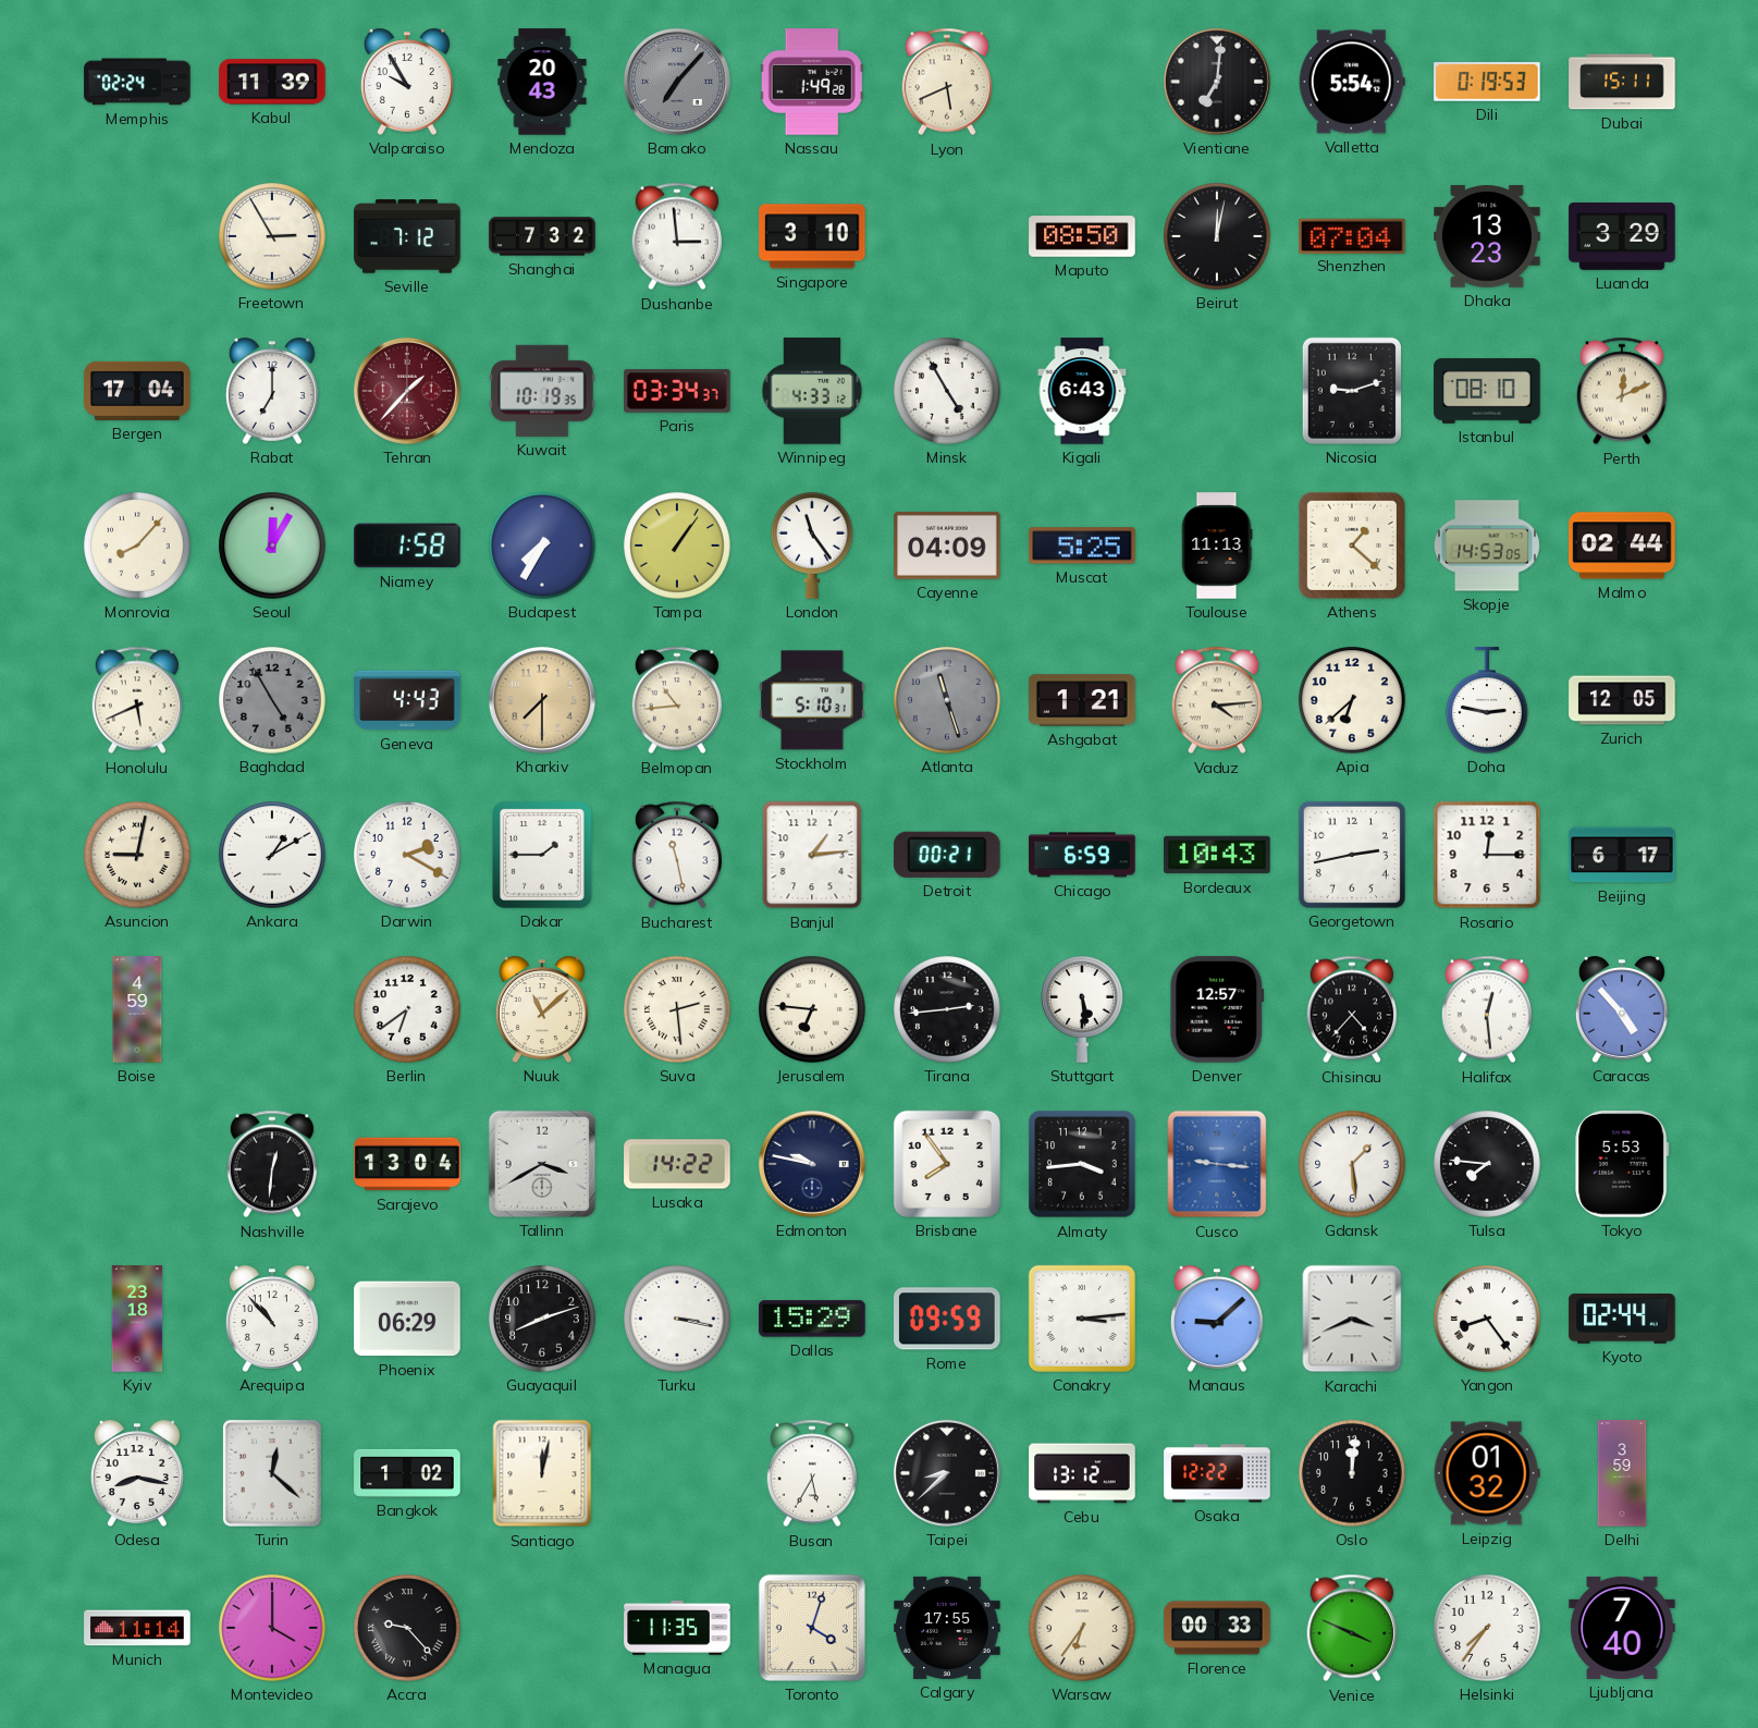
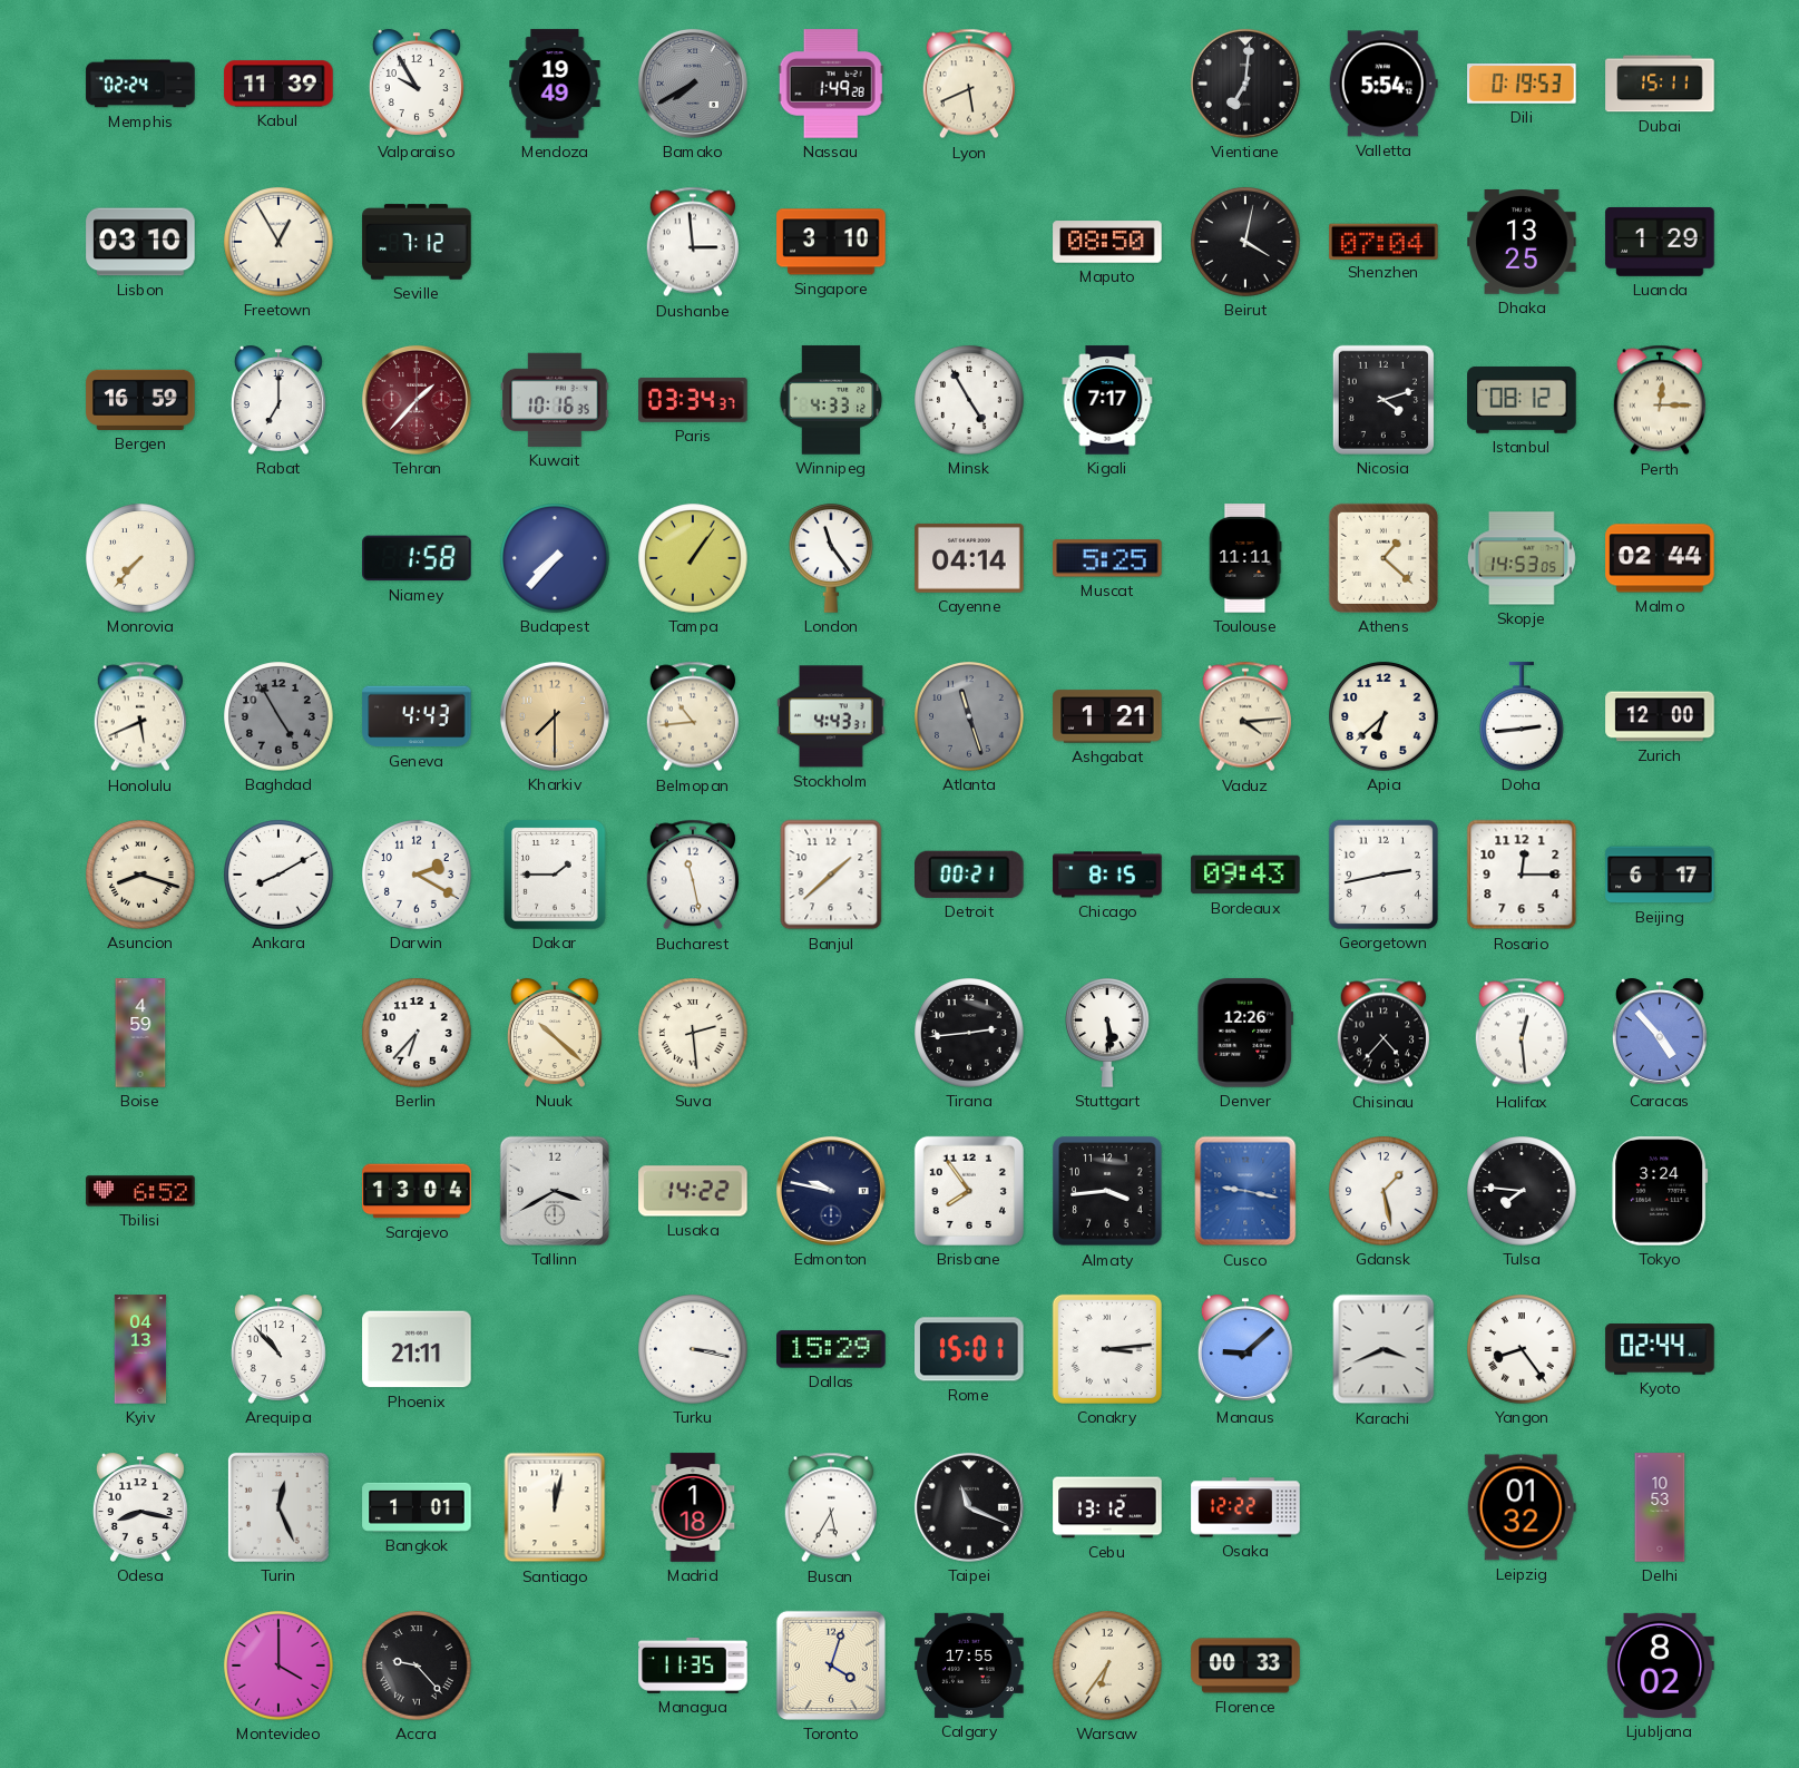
Mendoza: 20:43 -> 19:49
Bamako: 7:07 -> 7:40
Lisbon: none -> 03:10
Freetown: 2:55 -> 12:55
Shanghai: 7:32 -> none
Beirut: 12:02 -> 4:02
Dhaka: 13:23 -> 13:25
Luanda: 3:29 -> 1:29
Bergen: 17:04 -> 16:59
Kuwait: 10:19 -> 10:16
Kigali: 6:43 -> 7:17
Nicosia: 9:12 -> 4:12
Istanbul: 08:10 -> 08:12
Perth: 12:11 -> 12:15
Monrovia: 8:07 -> 7:37
Seoul: 12:05 -> none
Budapest: 7:35 -> 7:37
Cayenne: 04:09 -> 04:14
Toulouse: 11:13 -> 11:11
Stockholm: 5:10 -> 4:43
Doha: 2:47 -> 2:44
Zurich: 12:05 -> 12:00
Asuncion: 9:02 -> 8:18
Ankara: 1:10 -> 8:10
Banjul: 1:14 -> 1:38
Chicago: 6:59 -> 8:15
Bordeaux: 10:43 -> 09:43
Berlin: 6:39 -> 6:37
Nuuk: 11:08 -> 10:22
Jerusalem: 6:46 -> none
Denver: 12:57 -> 12:26
Tbilisi: none -> 6:52
Nashville: 12:31 -> none
Cusco: 9:16 -> 9:17
Gdansk: 1:29 -> 1:28
Tokyo: 5:53 -> 3:24
Kyiv: 23:18 -> 04:13
Phoenix: 06:29 -> 21:11
Guayaquil: 8:12 -> none
Rome: 09:59 -> 15:01
Turin: 12:22 -> 12:26
Bangkok: 1:02 -> 1:01
Madrid: none -> 1:18
Taipei: 8:38 -> 11:19
Oslo: 12:01 -> none
Delhi: 3:59 -> 10:53
Munich: 11:14 -> none
Venice: 3:49 -> none
Helsinki: 7:36 -> none
Ljubljana: 7:40 -> 8:02
